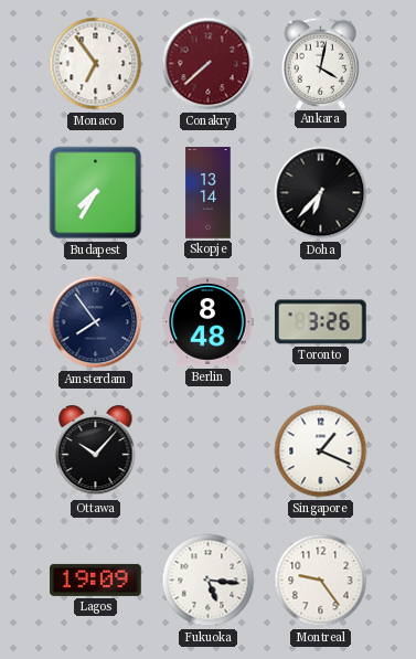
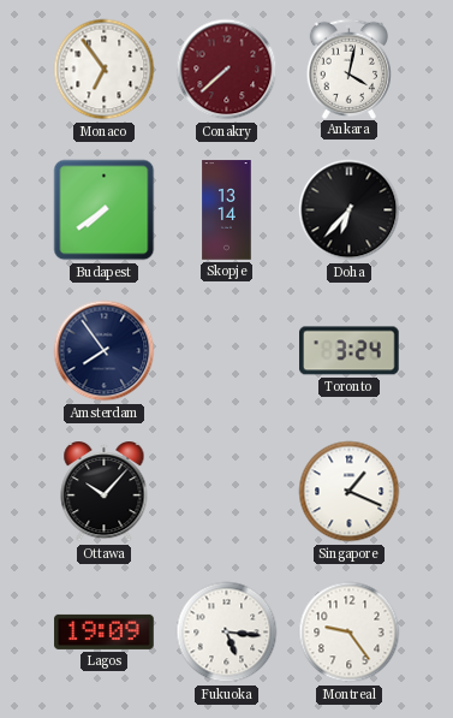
Budapest: 7:35 -> 7:39
Berlin: 8:48 -> none
Toronto: 3:26 -> 3:24
